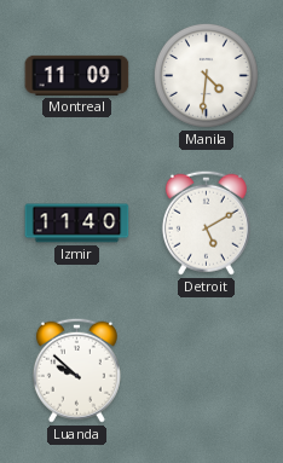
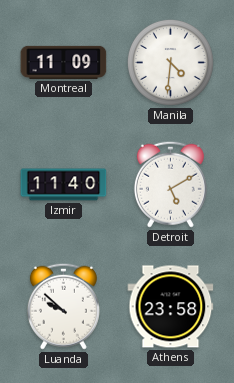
Athens: none -> 23:58
